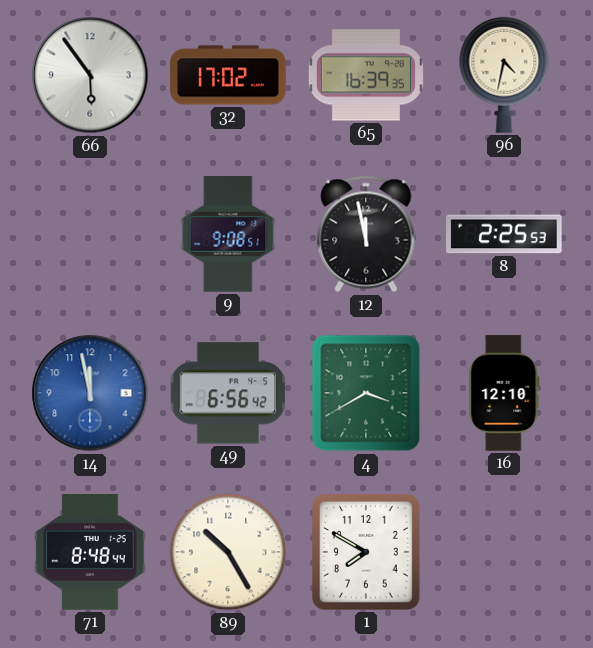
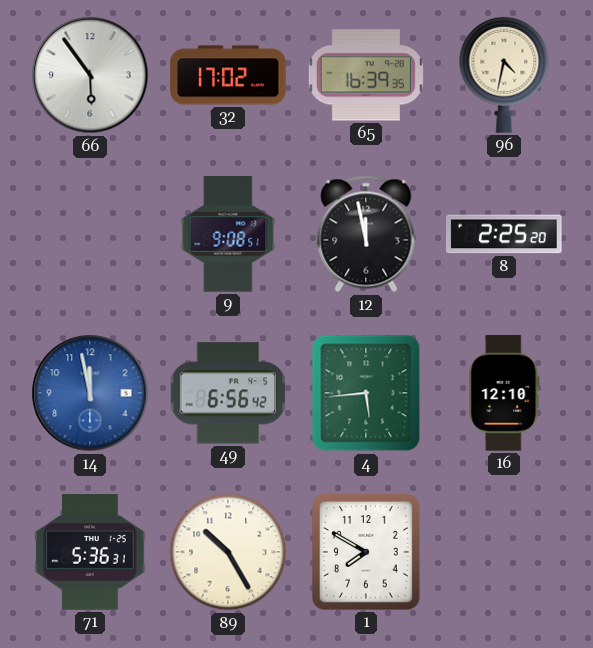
8: 2:25:53 -> 2:25:20
4: 3:40 -> 5:44
71: 8:48 -> 5:36
